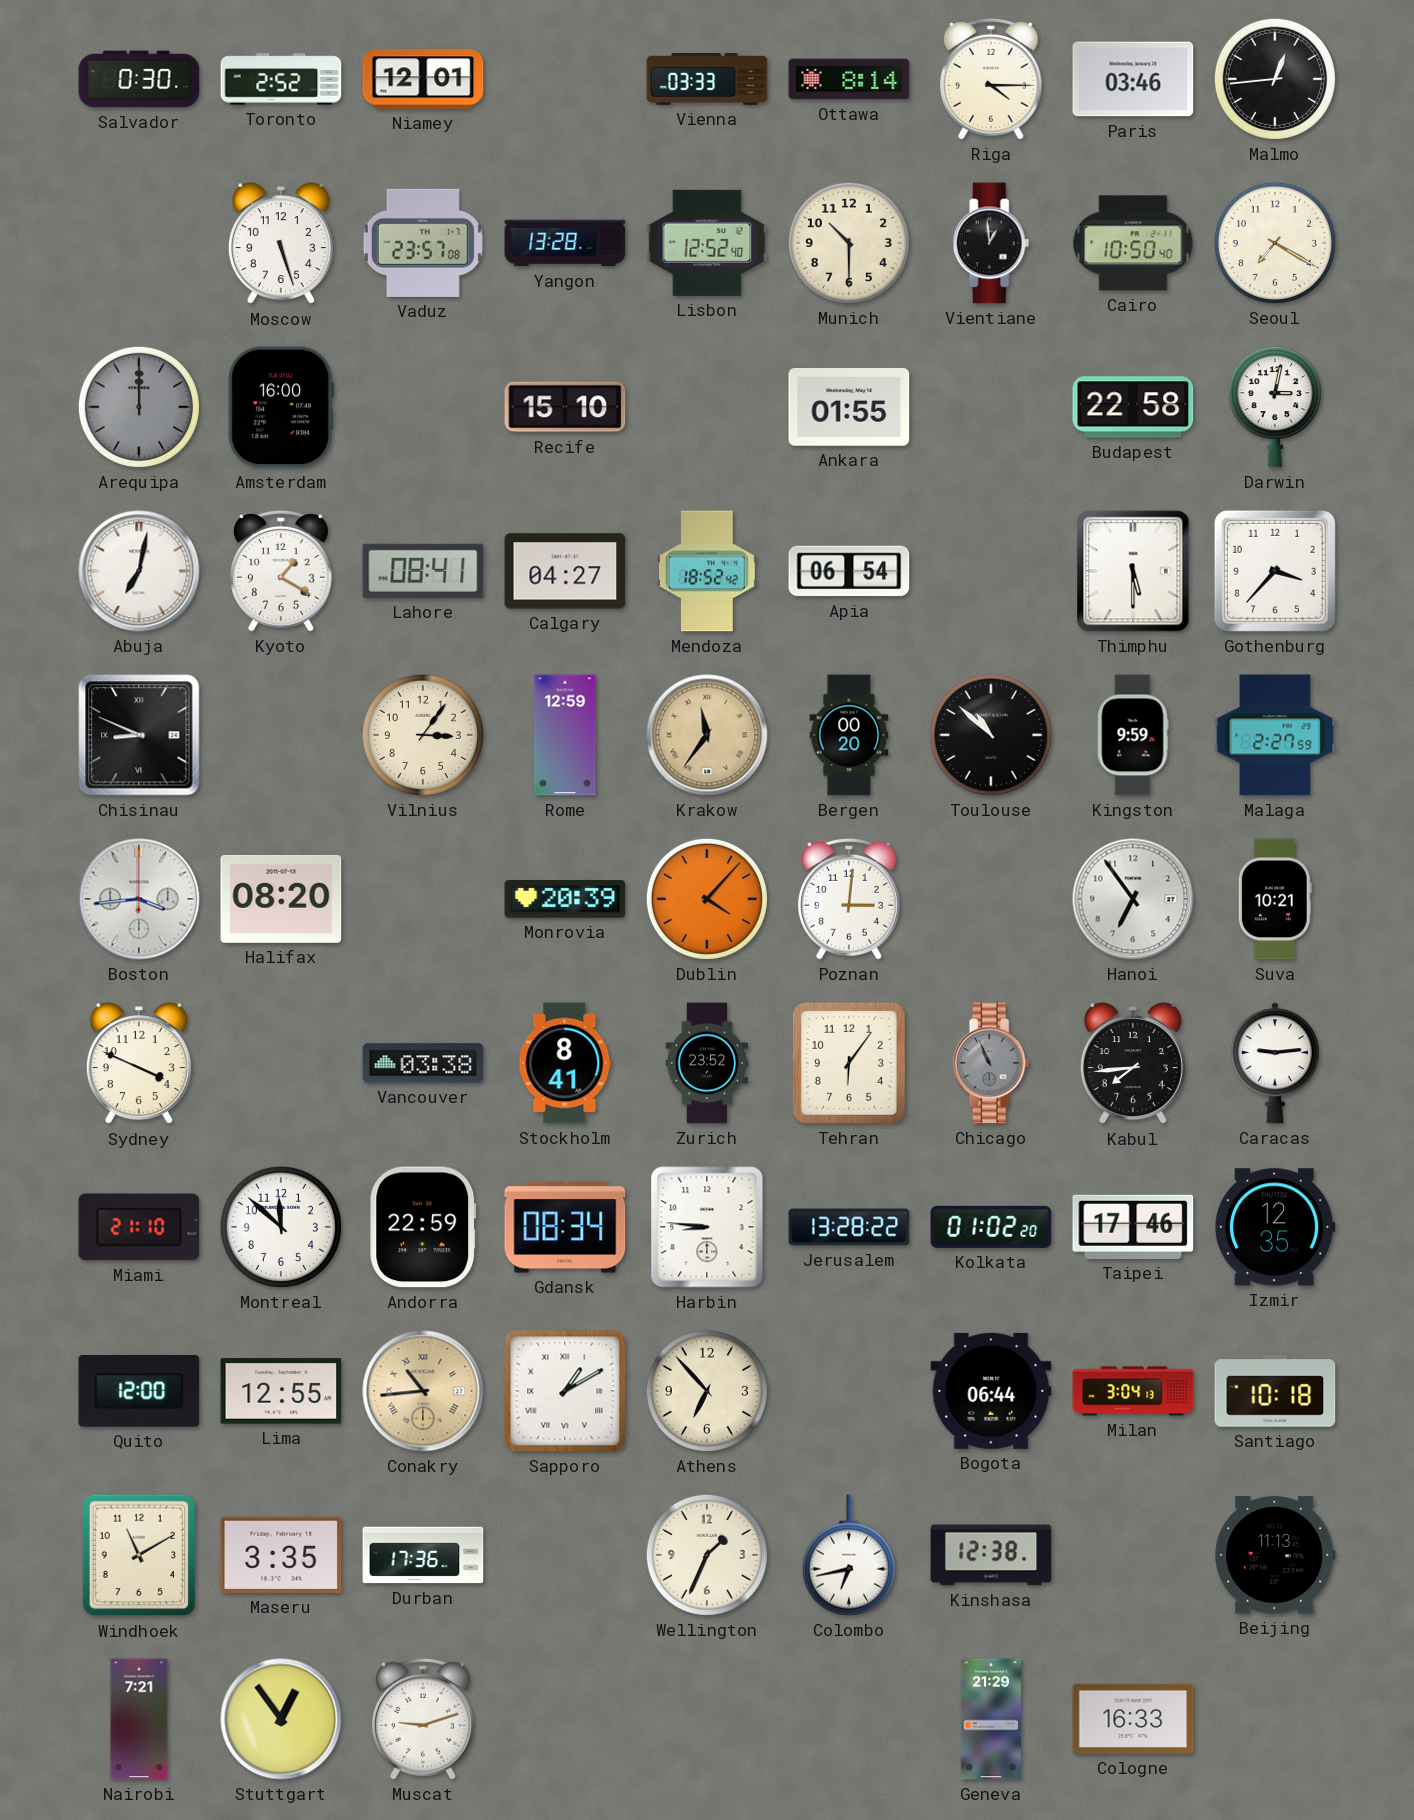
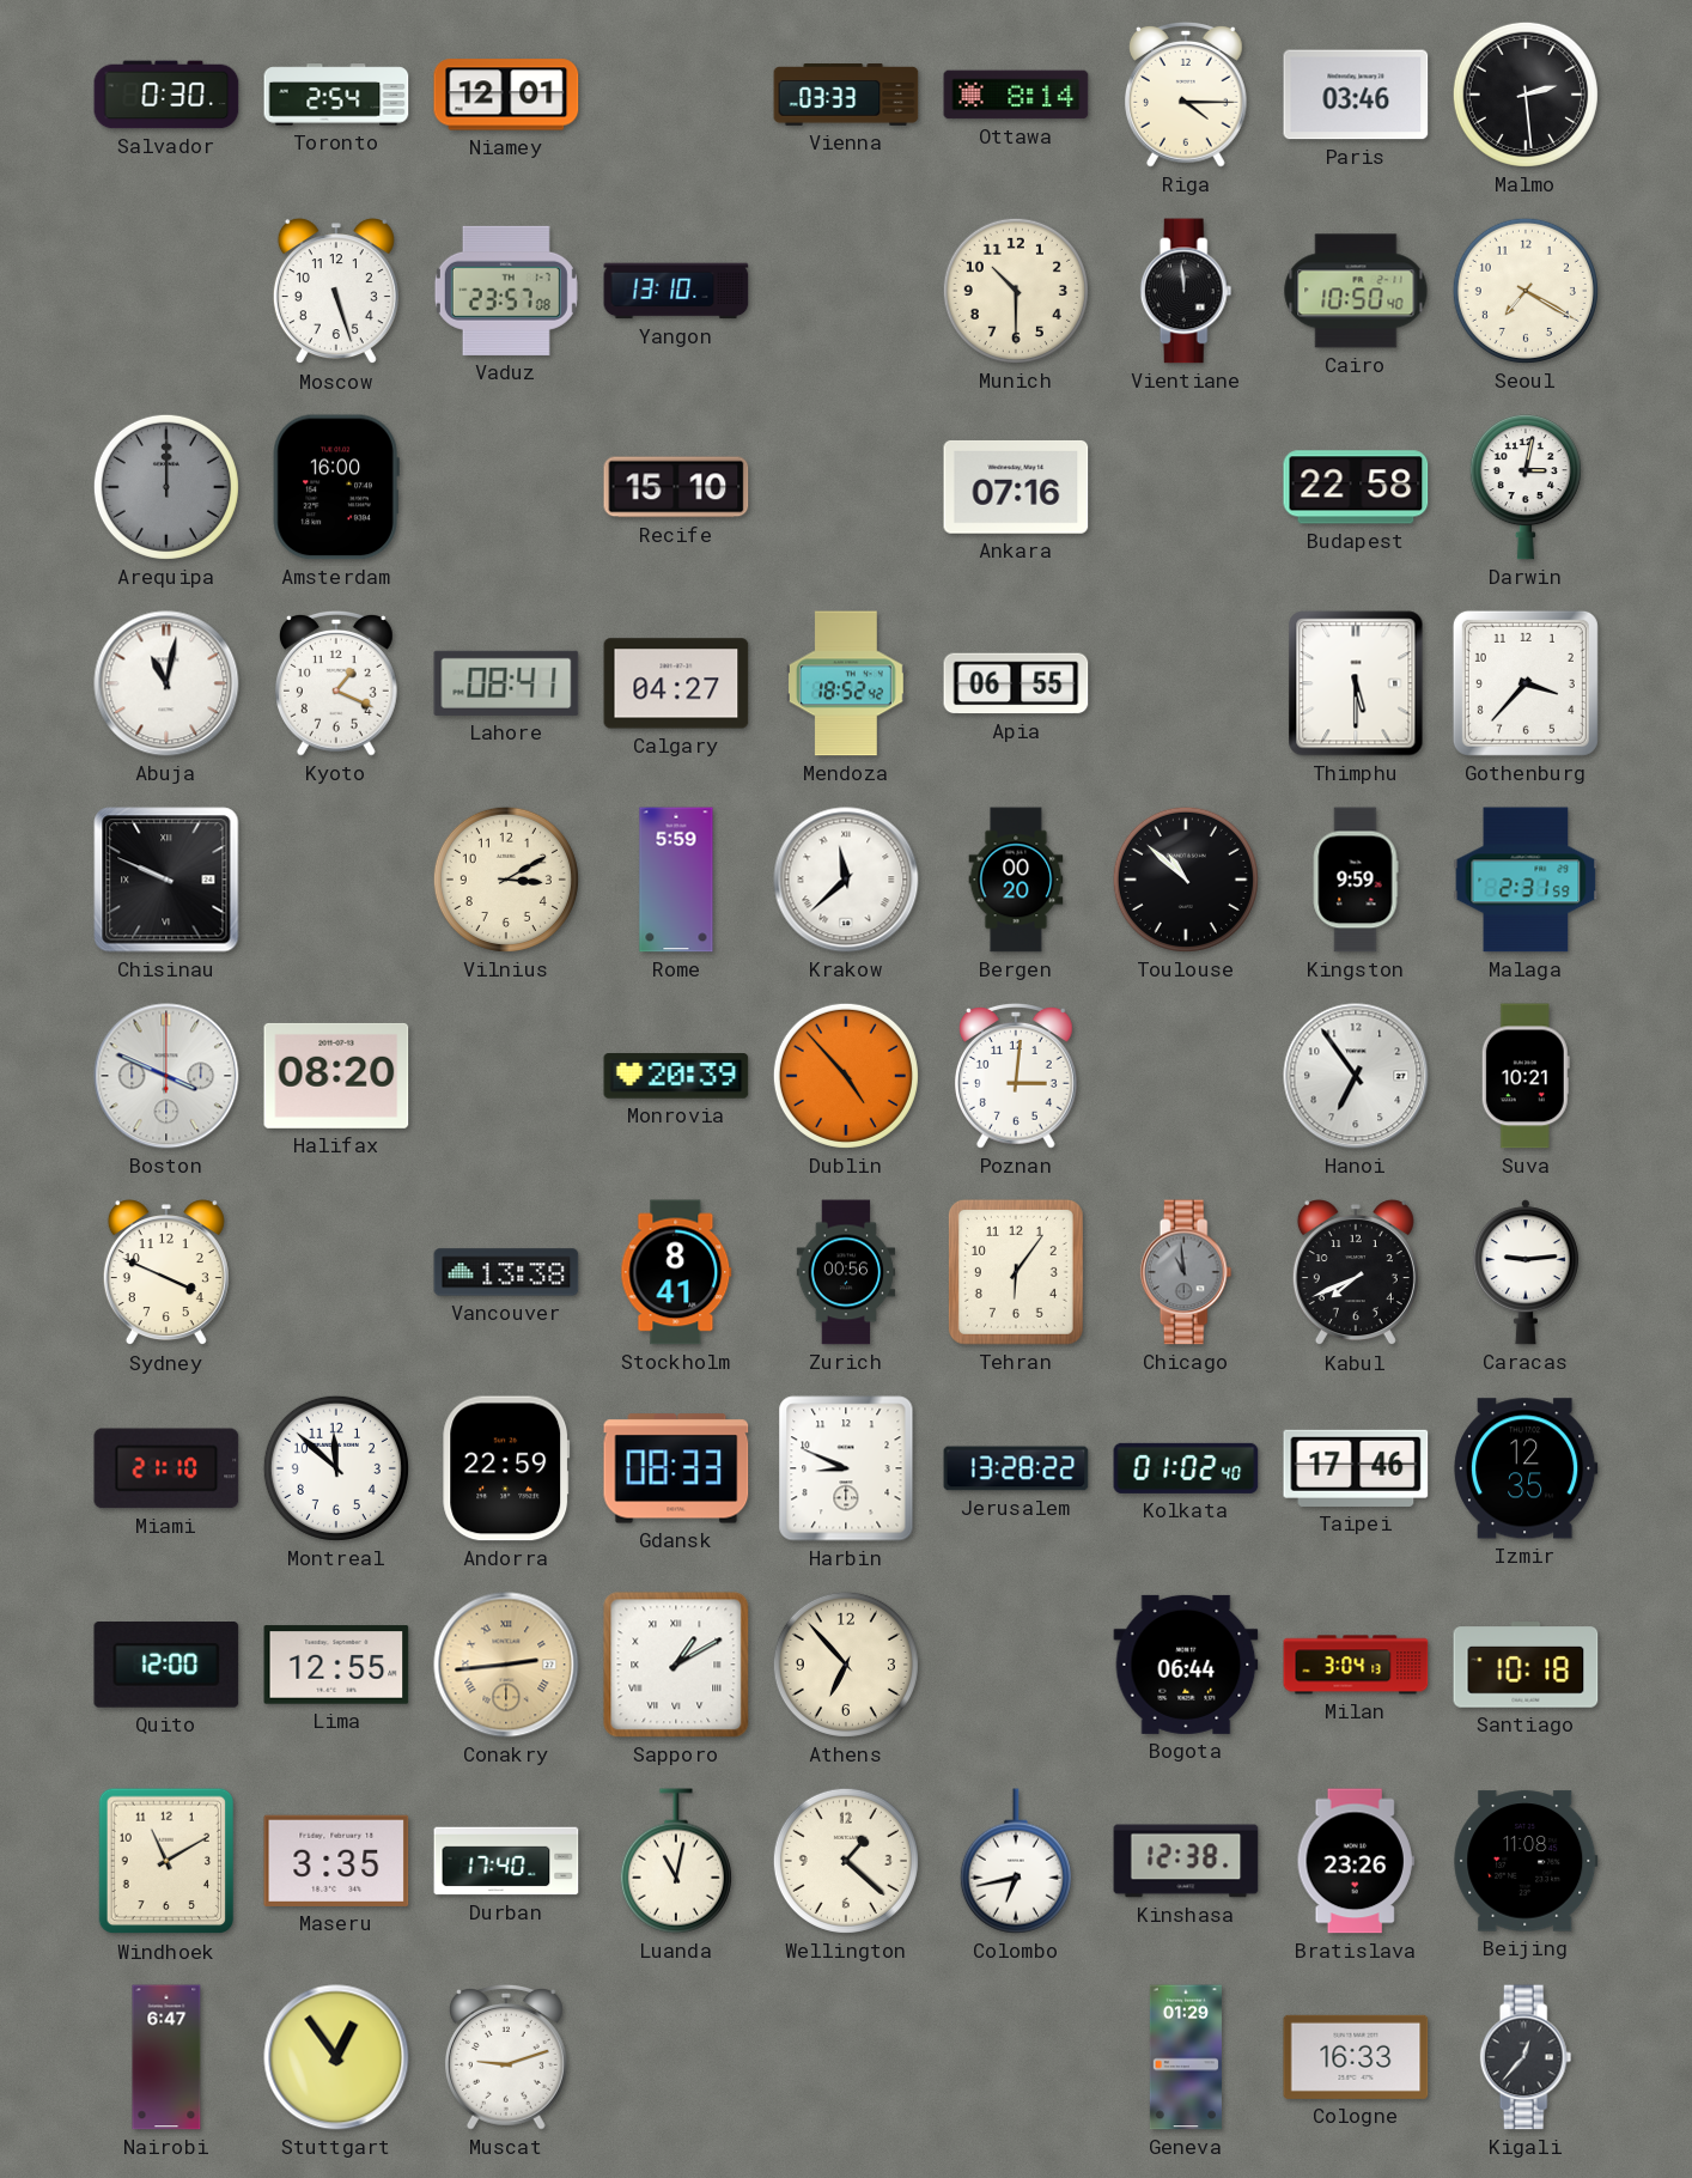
Toronto: 2:52 -> 2:54
Malmo: 12:44 -> 2:29
Yangon: 13:28 -> 13:10
Lisbon: 12:52 -> none
Vientiane: 12:59 -> 11:59
Ankara: 01:55 -> 07:16
Abuja: 7:02 -> 11:02
Kyoto: 1:20 -> 1:19
Apia: 06:54 -> 06:55
Chisinau: 8:49 -> 9:49
Vilnius: 3:06 -> 3:10
Rome: 12:59 -> 5:59
Krakow: 11:36 -> 11:38
Krakow dial: champagne -> white
Malaga: 2:27 -> 2:31
Boston: 3:44 -> 3:49
Dublin: 4:07 -> 4:53
Vancouver: 03:38 -> 13:38
Zurich: 23:52 -> 00:56
Chicago: 10:56 -> 10:59
Kabul: 7:44 -> 7:41
Gdansk: 08:34 -> 08:33
Harbin: 8:46 -> 8:49
Kolkata: 01:02:20 -> 01:02:40
Conakry: 10:44 -> 2:44
Durban: 17:36 -> 17:40
Luanda: none -> 11:02
Wellington: 1:34 -> 1:22
Bratislava: none -> 23:26
Beijing: 11:13 -> 11:08
Nairobi: 7:21 -> 6:47
Geneva: 21:29 -> 01:29
Kigali: none -> 12:37
